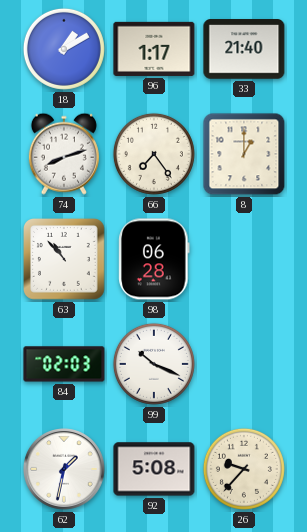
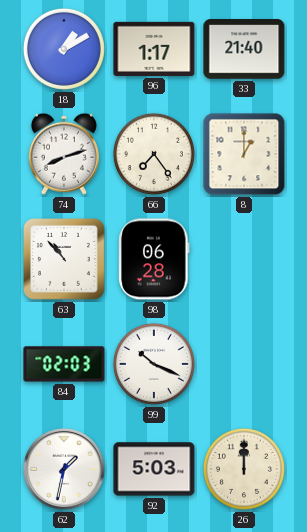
92: 5:08 -> 5:03
26: 9:37 -> 12:00
